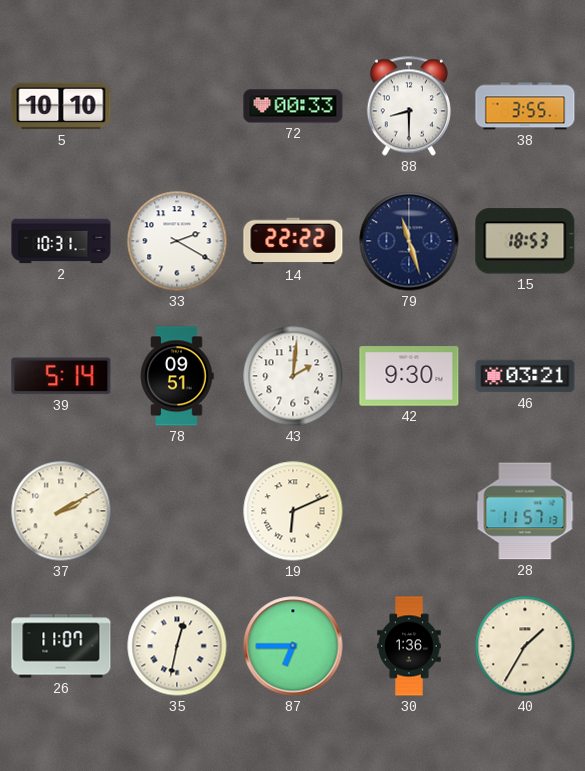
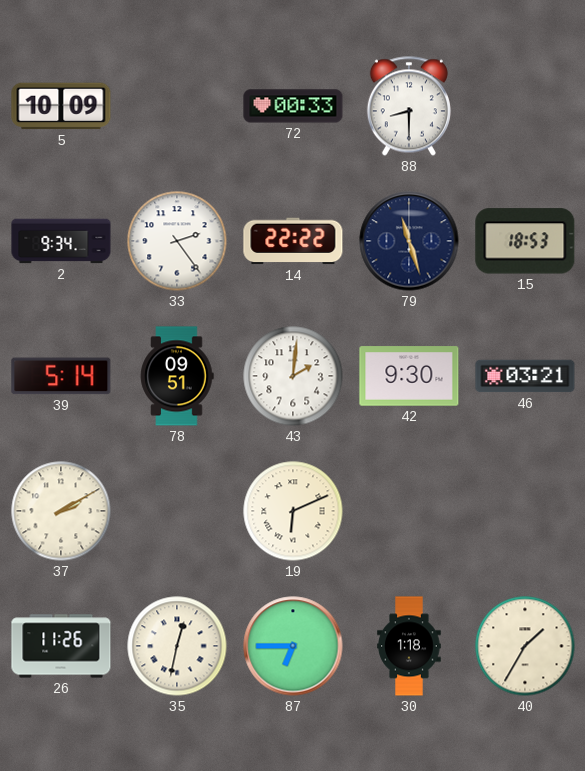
5: 10:10 -> 10:09
38: 3:55 -> none
2: 10:31 -> 9:34
33: 2:20 -> 2:24
28: 11:57 -> none
26: 11:07 -> 11:26
30: 1:36 -> 1:18
